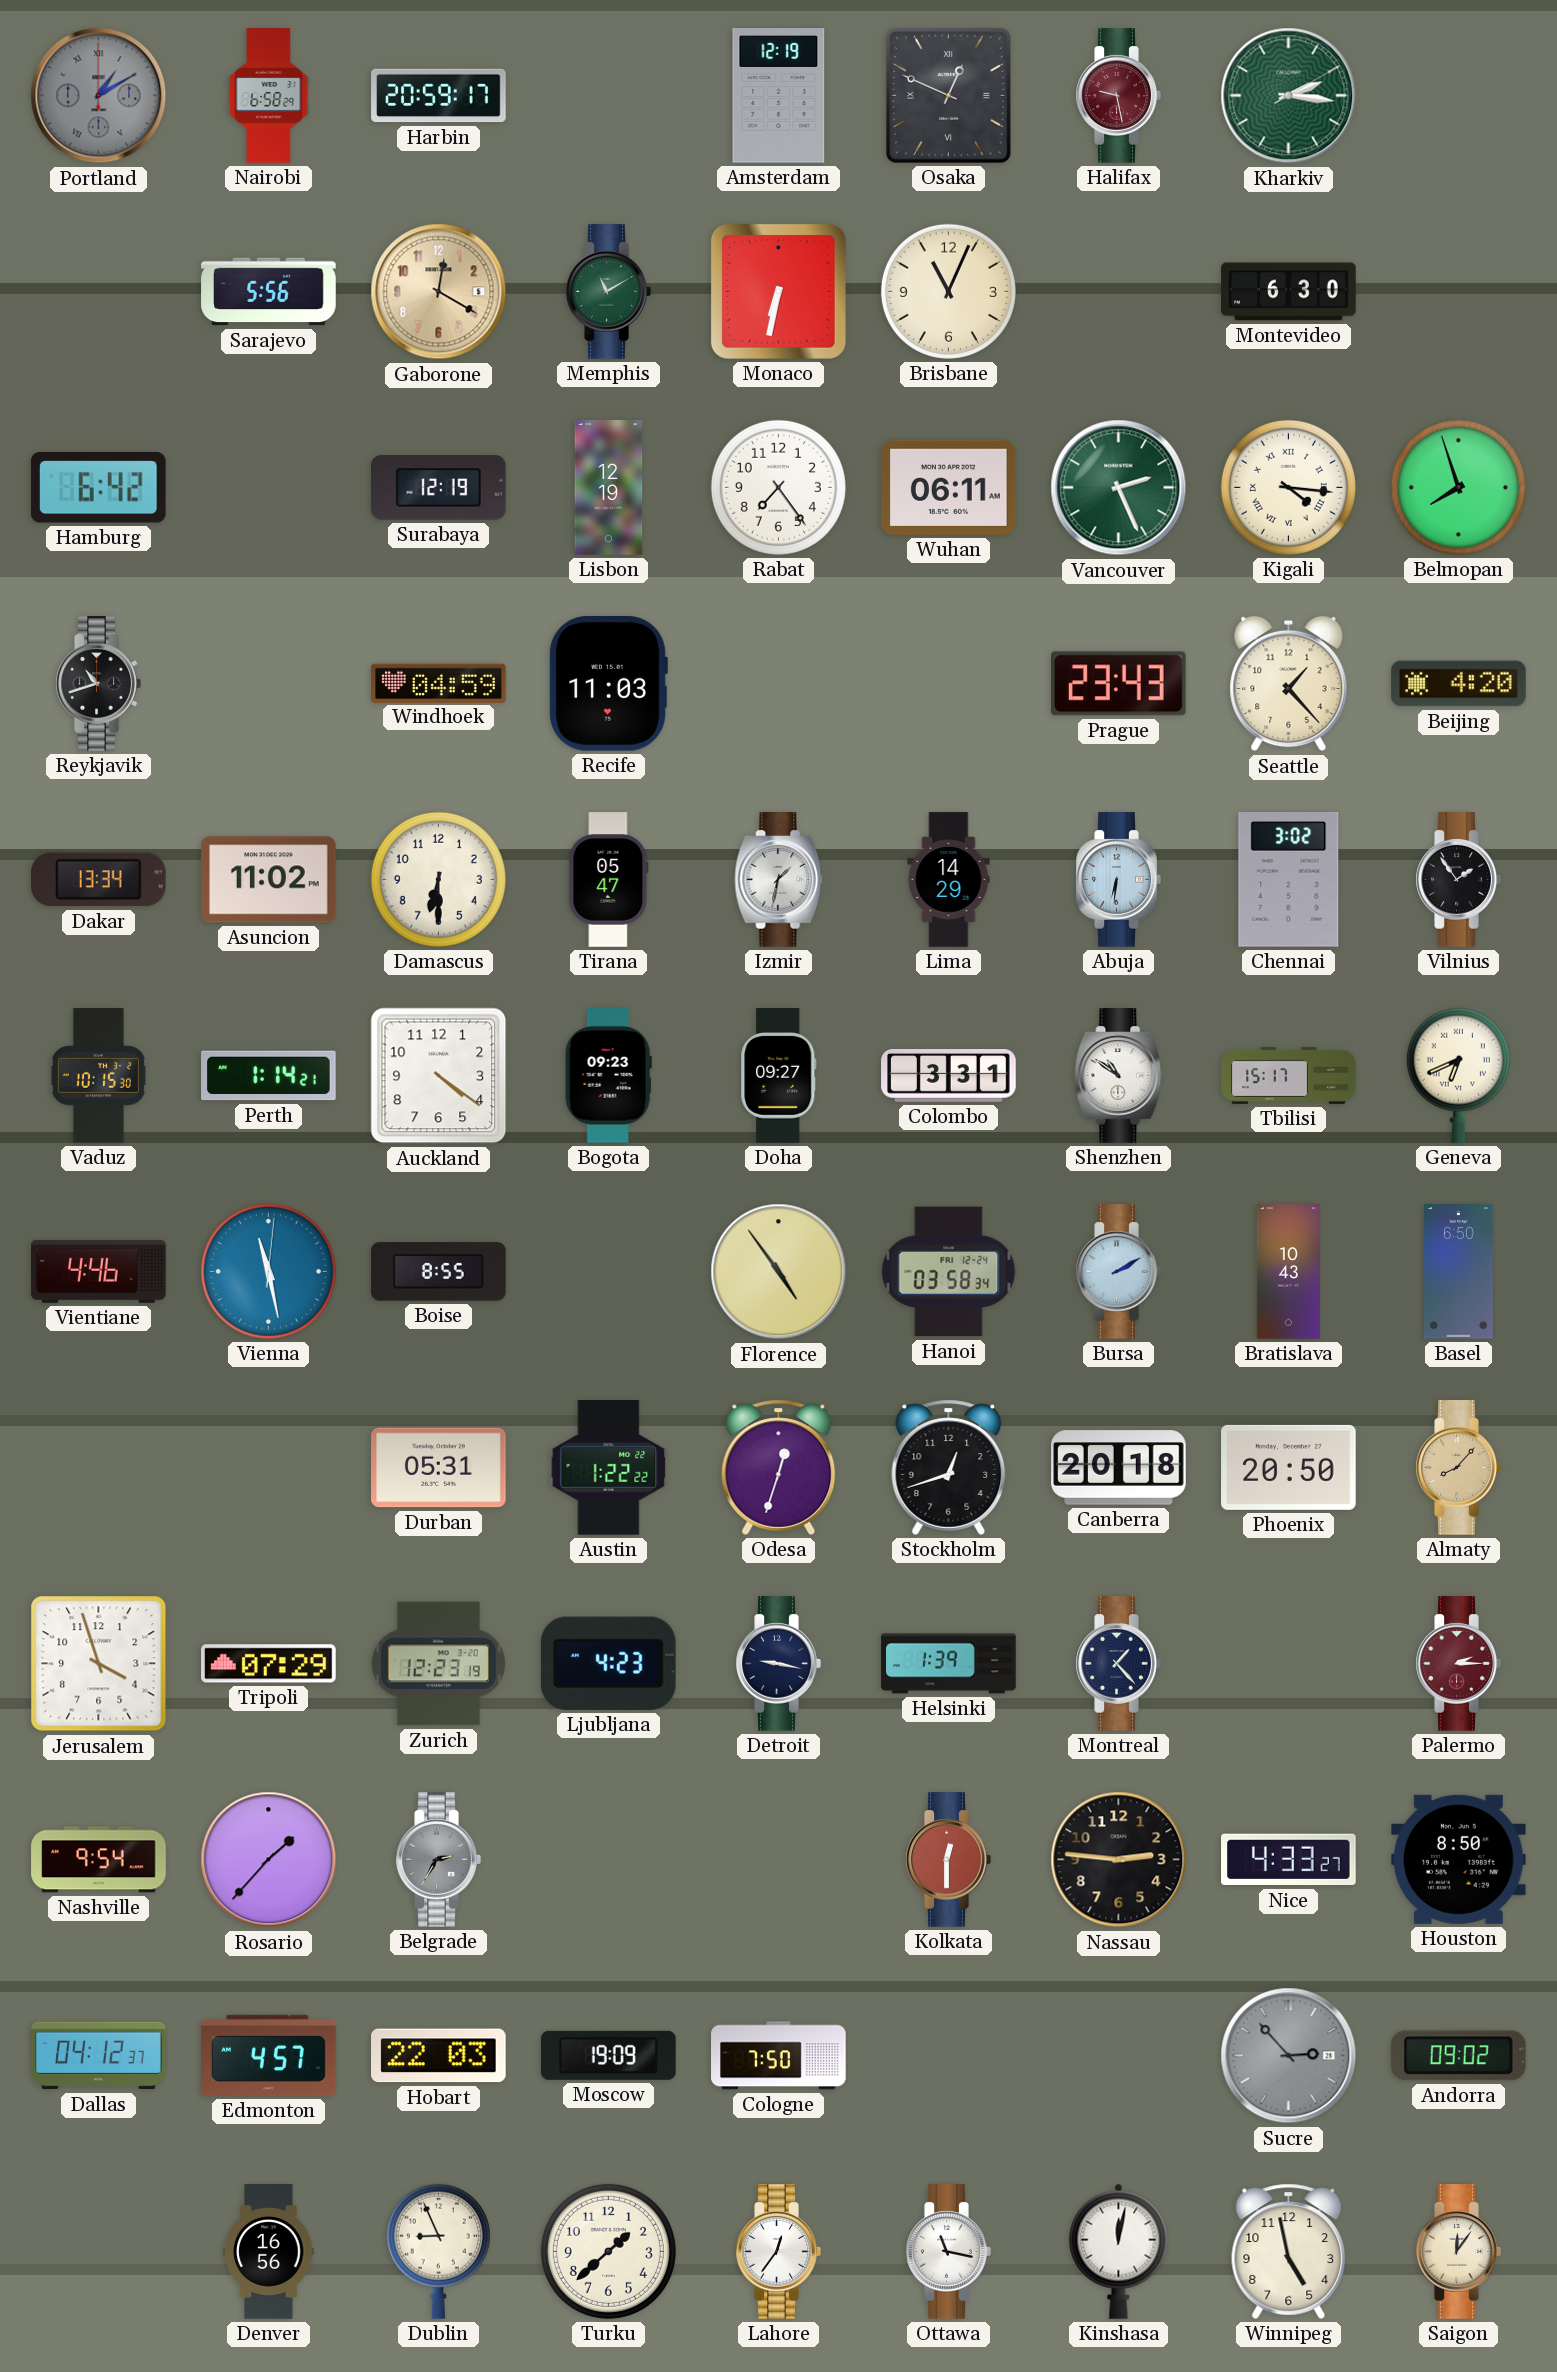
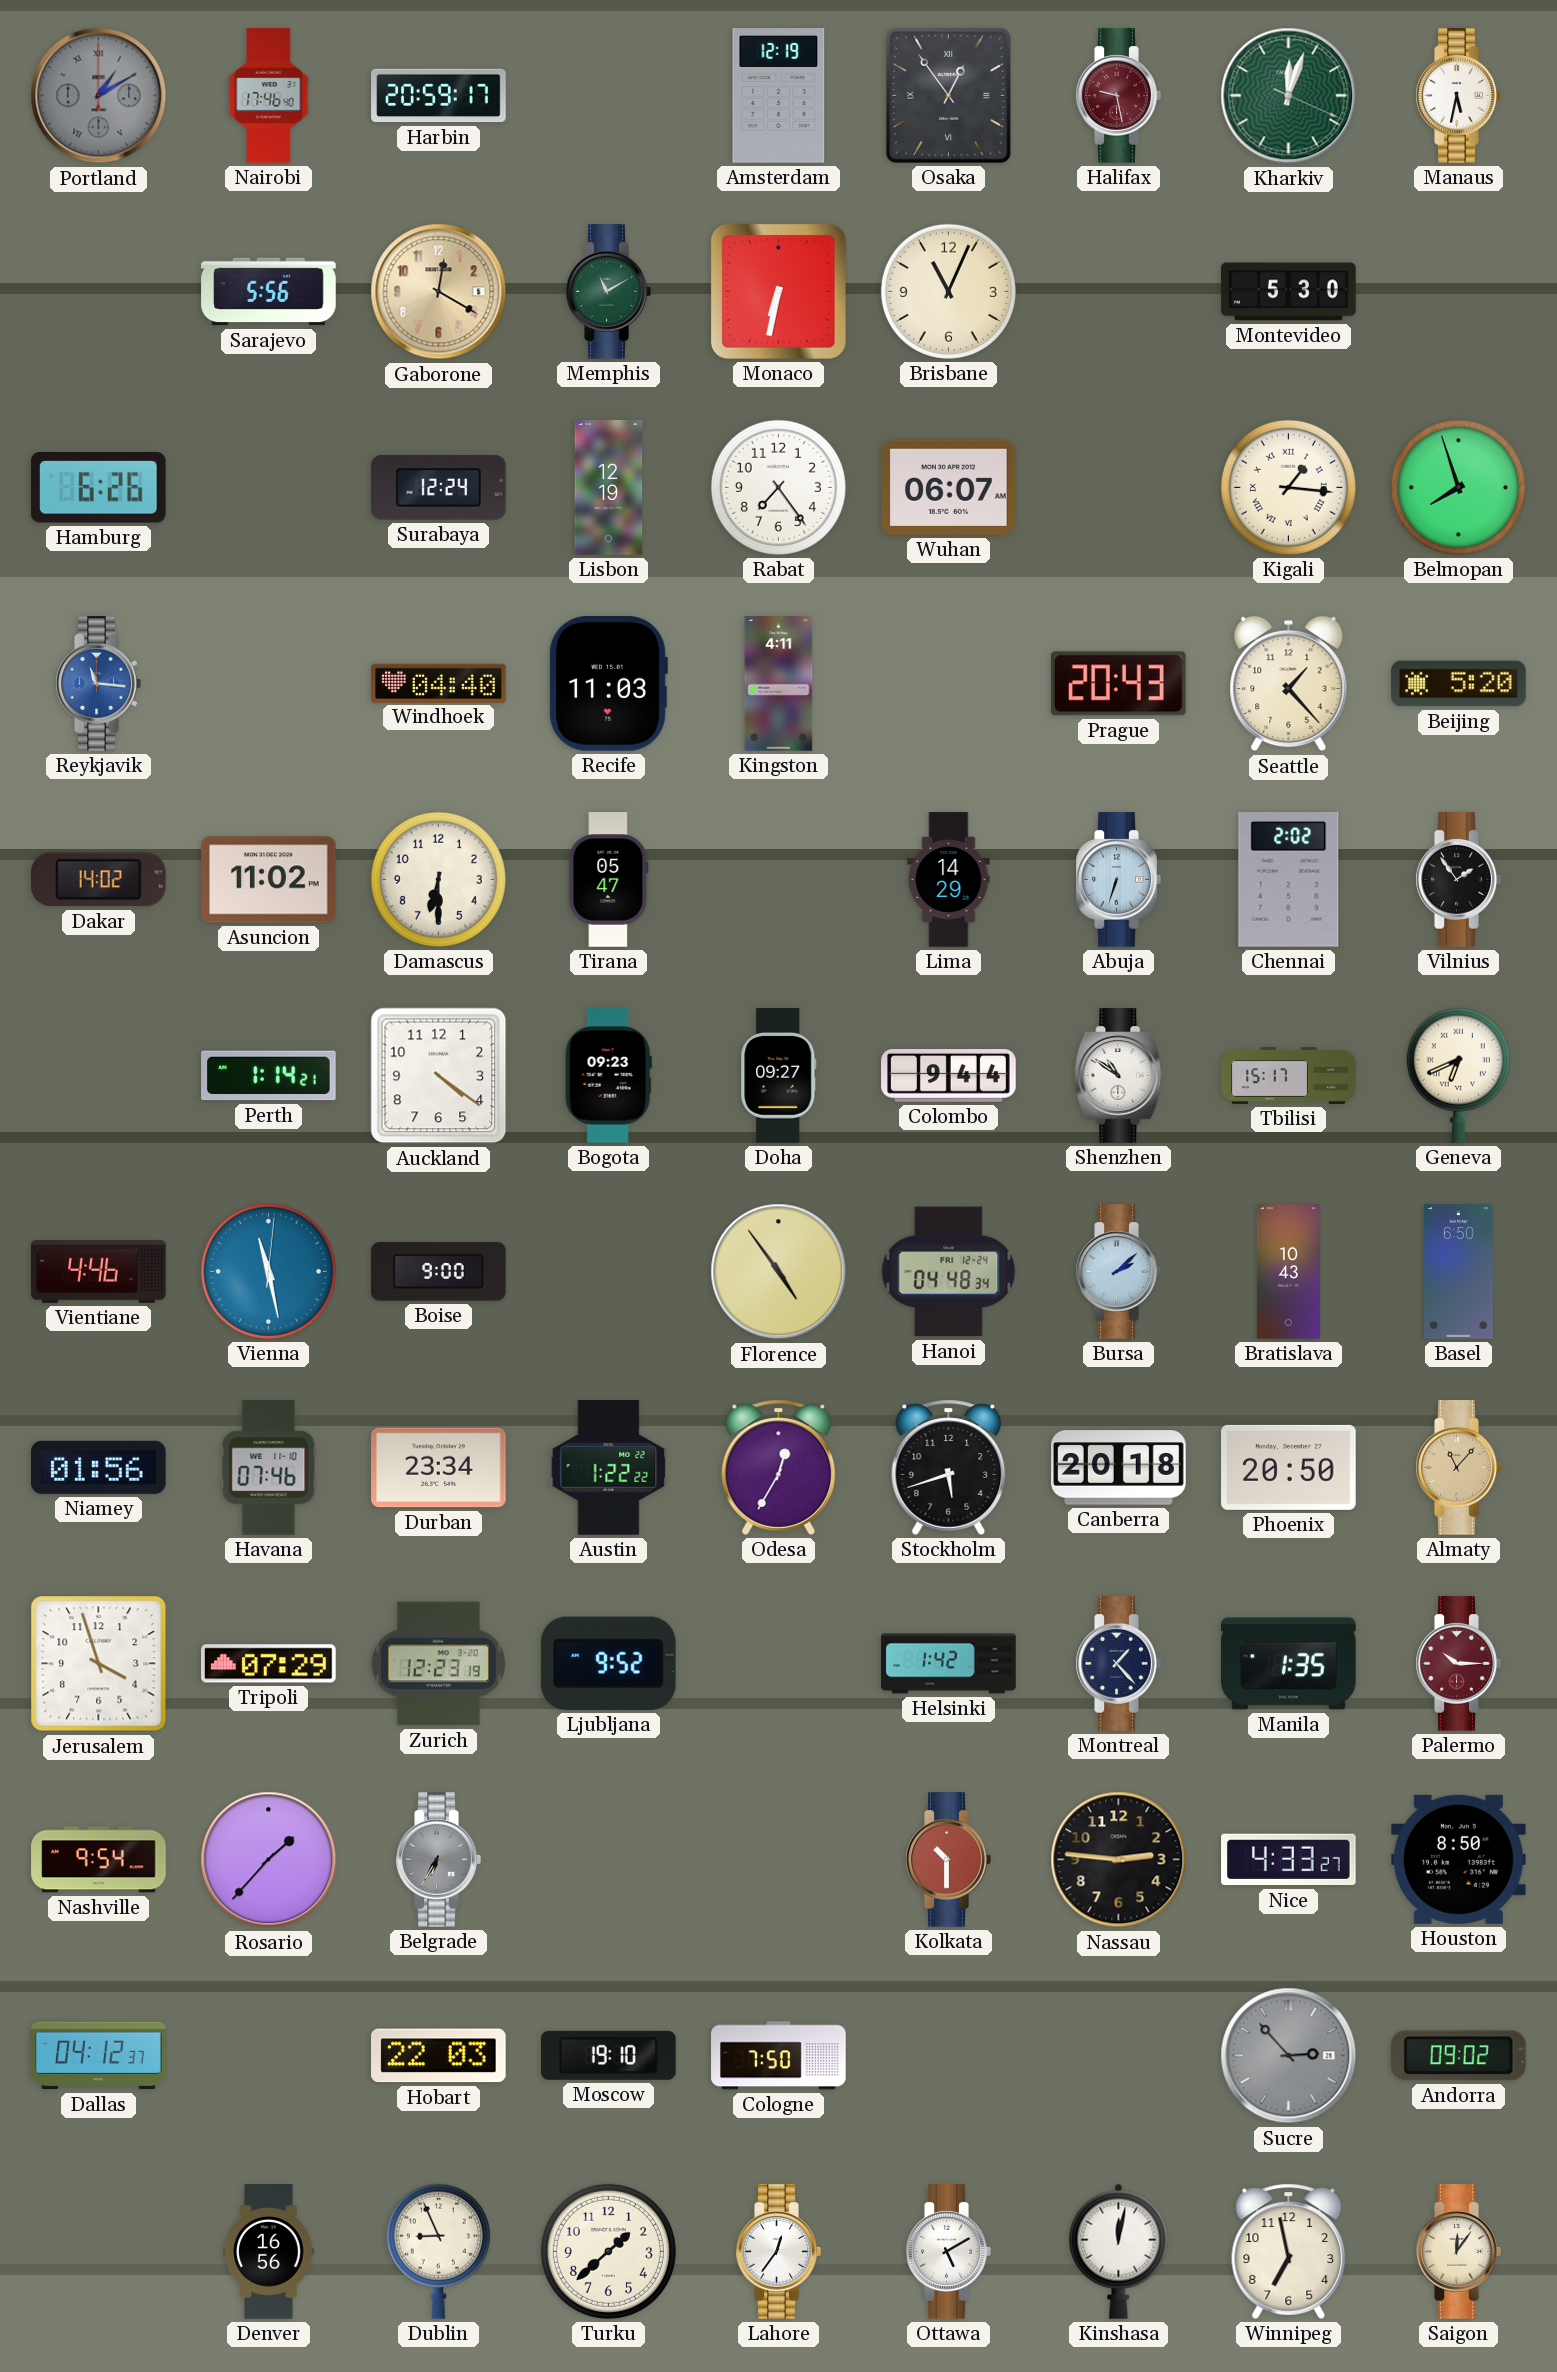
Nairobi: 6:58 -> 17:46
Osaka: 12:49 -> 12:54
Kharkiv: 2:16 -> 12:03
Manaus: none -> 5:32
Montevideo: 6:30 -> 5:30
Hamburg: 6:42 -> 6:26
Surabaya: 12:19 -> 12:24
Wuhan: 06:11 -> 06:07
Vancouver: 2:26 -> none
Kigali: 4:16 -> 1:16
Reykjavik: 10:42 -> 11:16
Reykjavik dial: black -> blue
Windhoek: 04:59 -> 04:40
Kingston: none -> 4:11
Prague: 23:43 -> 20:43
Beijing: 4:20 -> 5:20
Dakar: 13:34 -> 14:02
Izmir: 1:32 -> none
Abuja: 6:31 -> 6:33
Chennai: 3:02 -> 2:02
Vaduz: 10:15 -> none
Colombo: 3:31 -> 9:44
Boise: 8:55 -> 9:00
Hanoi: 03:58 -> 04:48
Bursa: 2:10 -> 2:08
Niamey: none -> 01:56
Havana: none -> 07:46
Durban: 05:31 -> 23:34
Odesa: 12:33 -> 12:35
Stockholm: 12:42 -> 5:42
Almaty: 8:07 -> 11:07
Ljubljana: 4:23 -> 9:52
Detroit: 9:17 -> none
Helsinki: 1:39 -> 1:42
Manila: none -> 1:35
Palermo: 2:15 -> 10:15
Belgrade: 2:35 -> 6:35
Kolkata: 12:30 -> 10:30
Edmonton: 4:57 -> none
Moscow: 19:09 -> 19:10
Ottawa: 11:17 -> 5:10
Winnipeg: 4:58 -> 6:58
